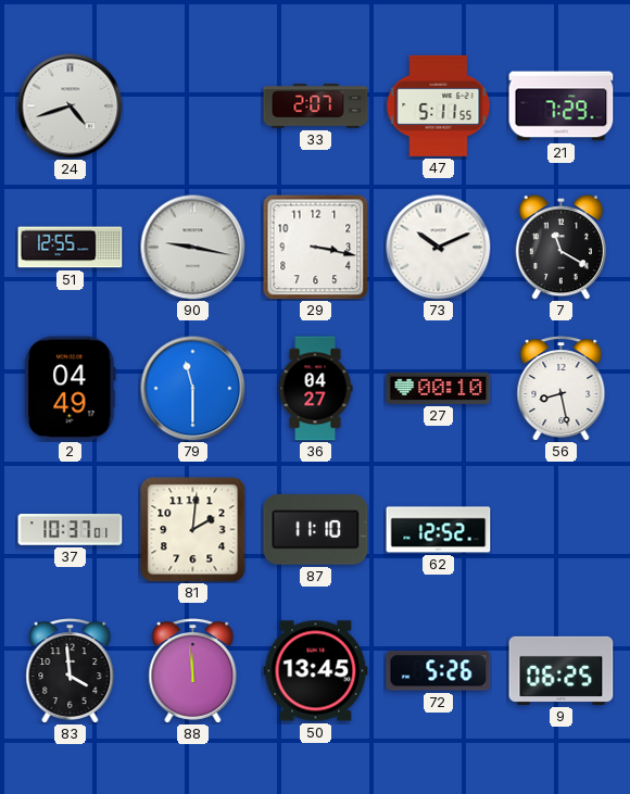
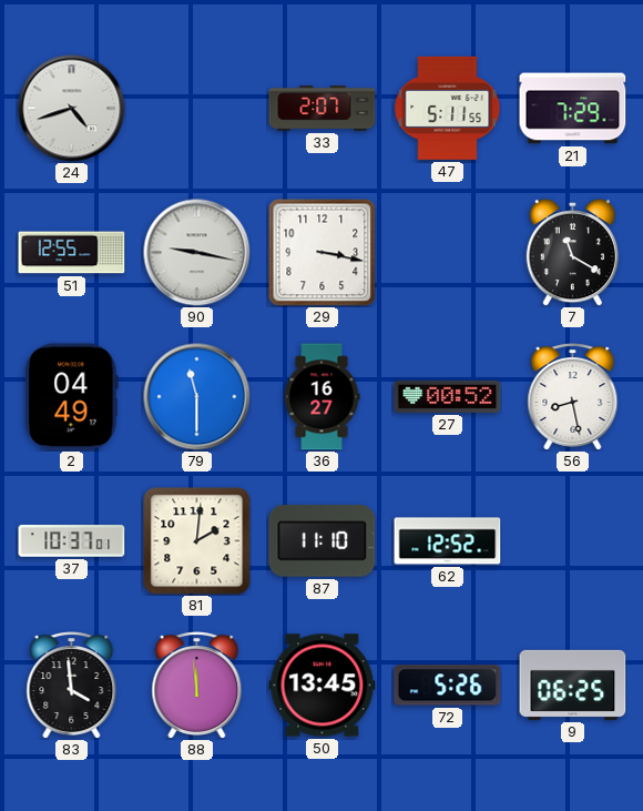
73: 10:11 -> none
36: 04:27 -> 16:27
27: 00:10 -> 00:52
